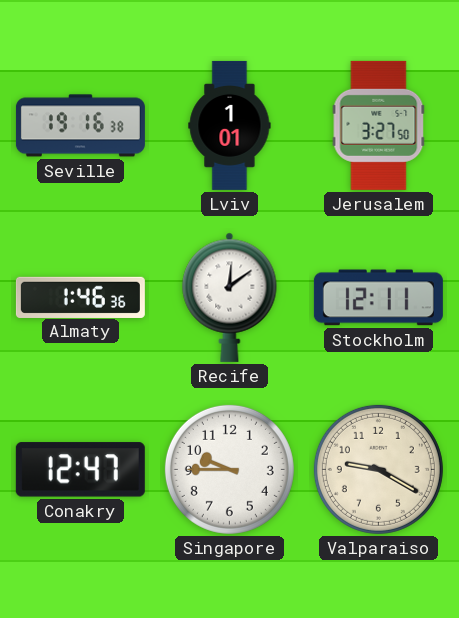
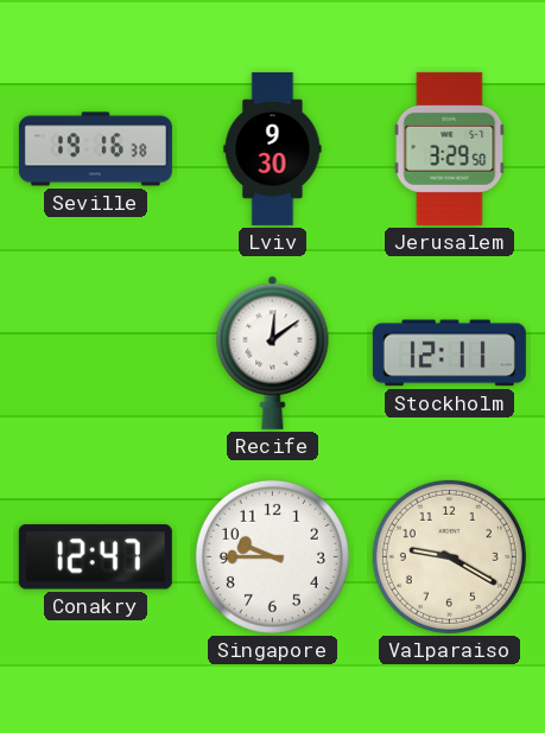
Lviv: 1:01 -> 9:30
Jerusalem: 3:27 -> 3:29
Almaty: 1:46 -> none
